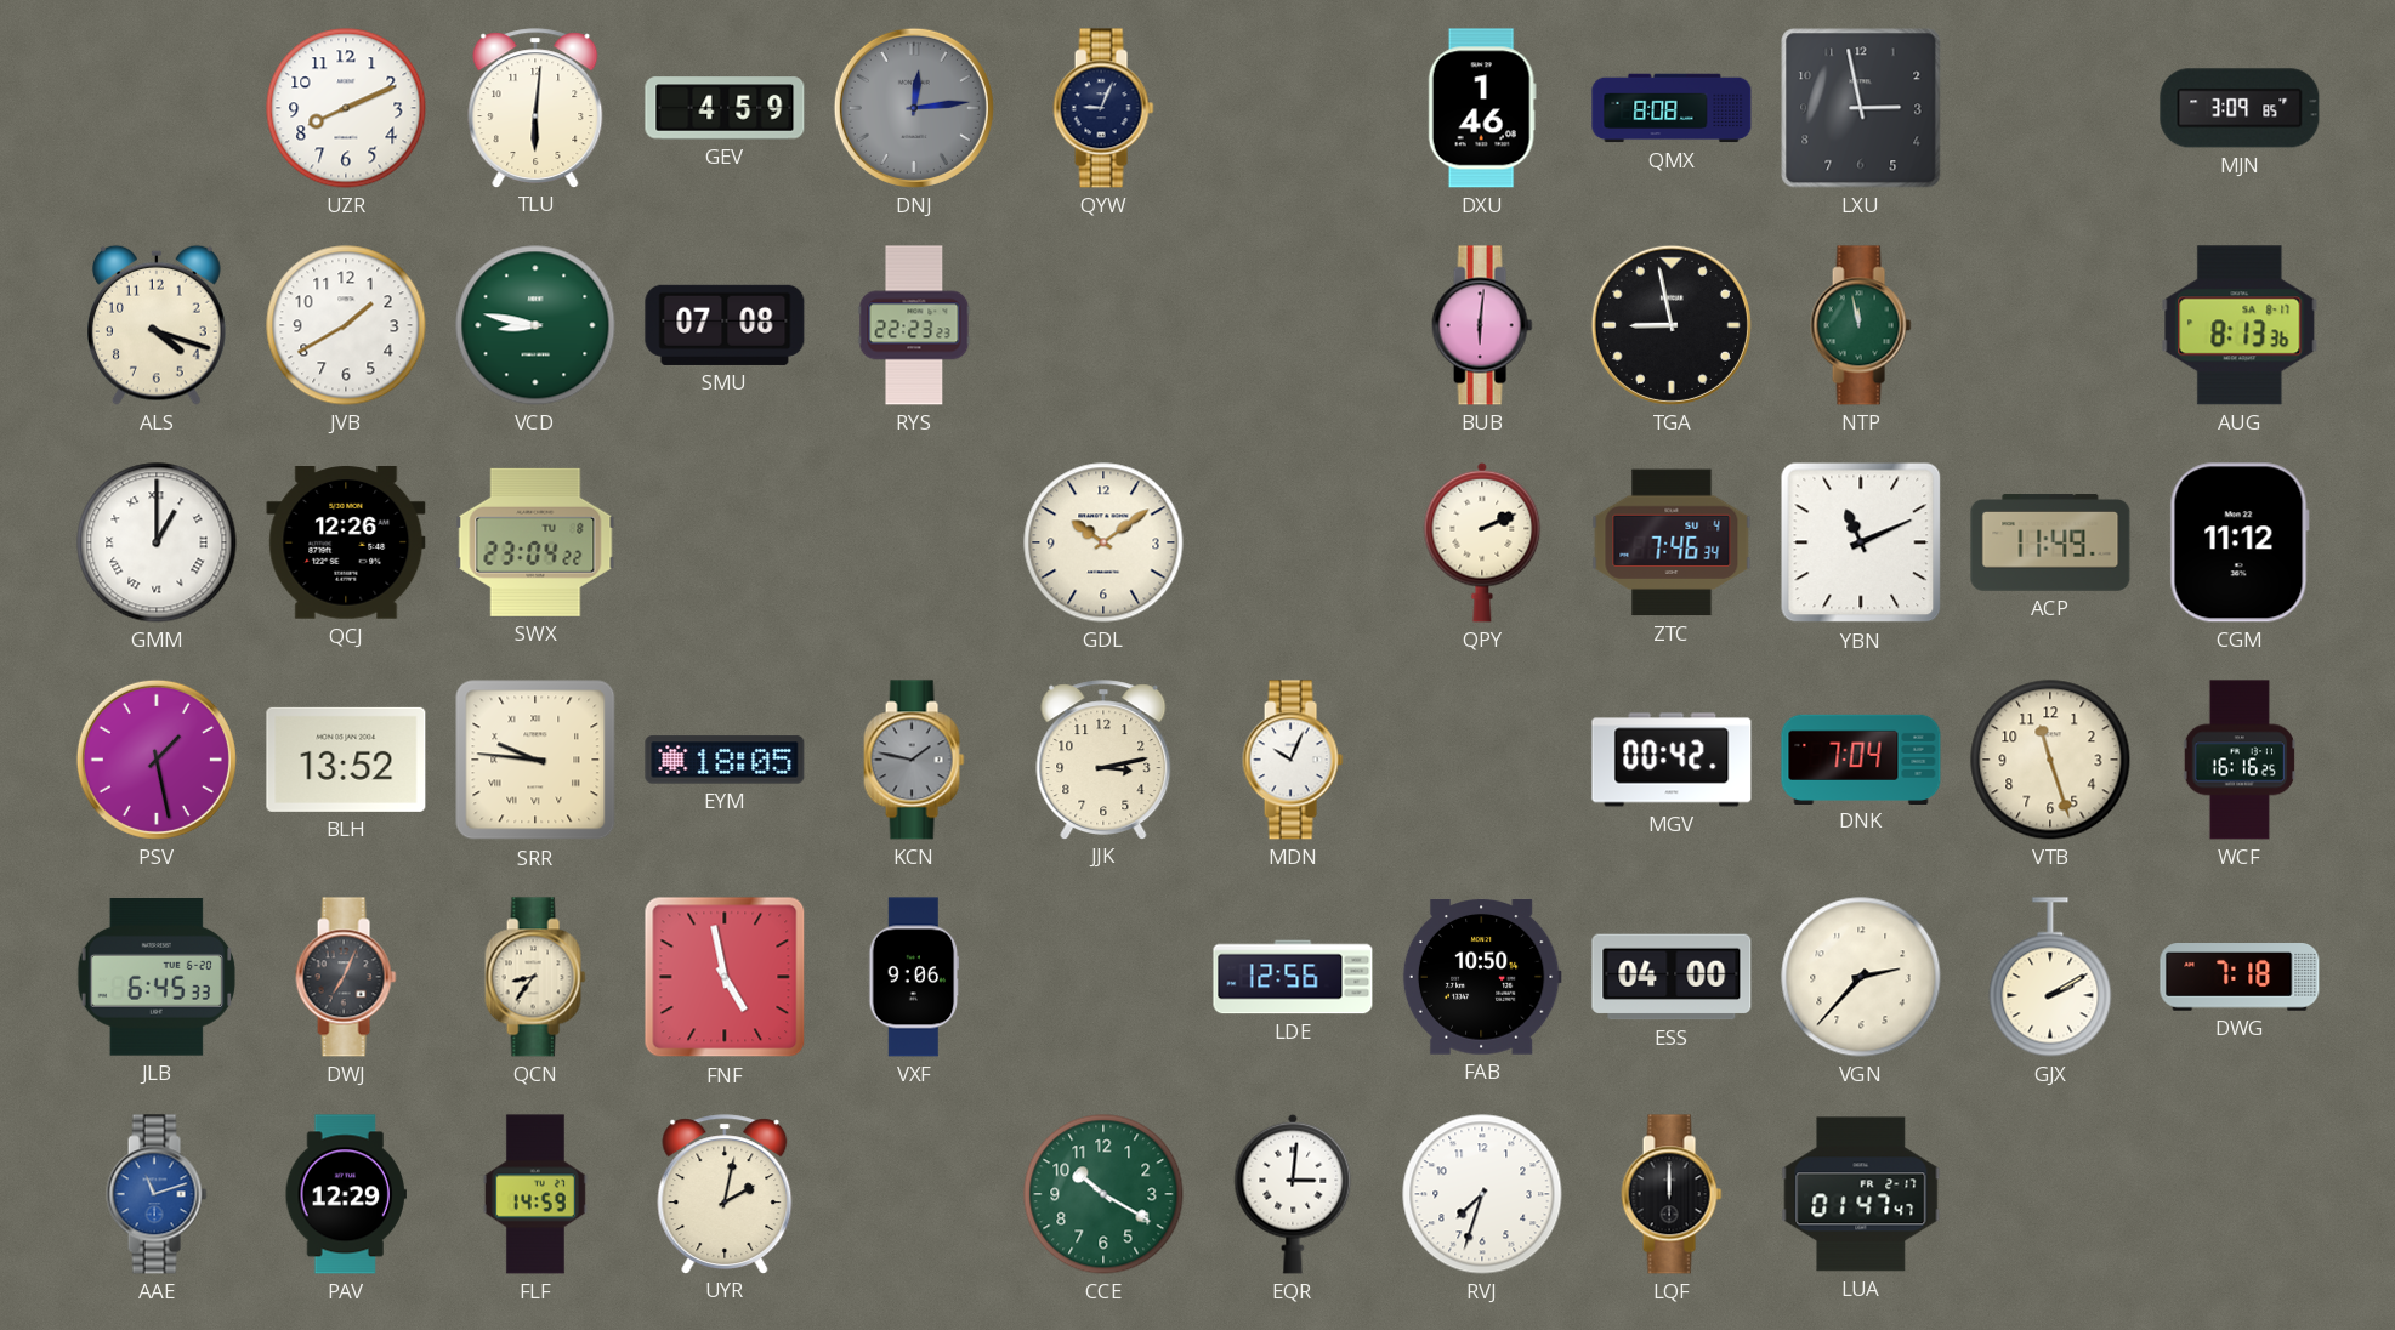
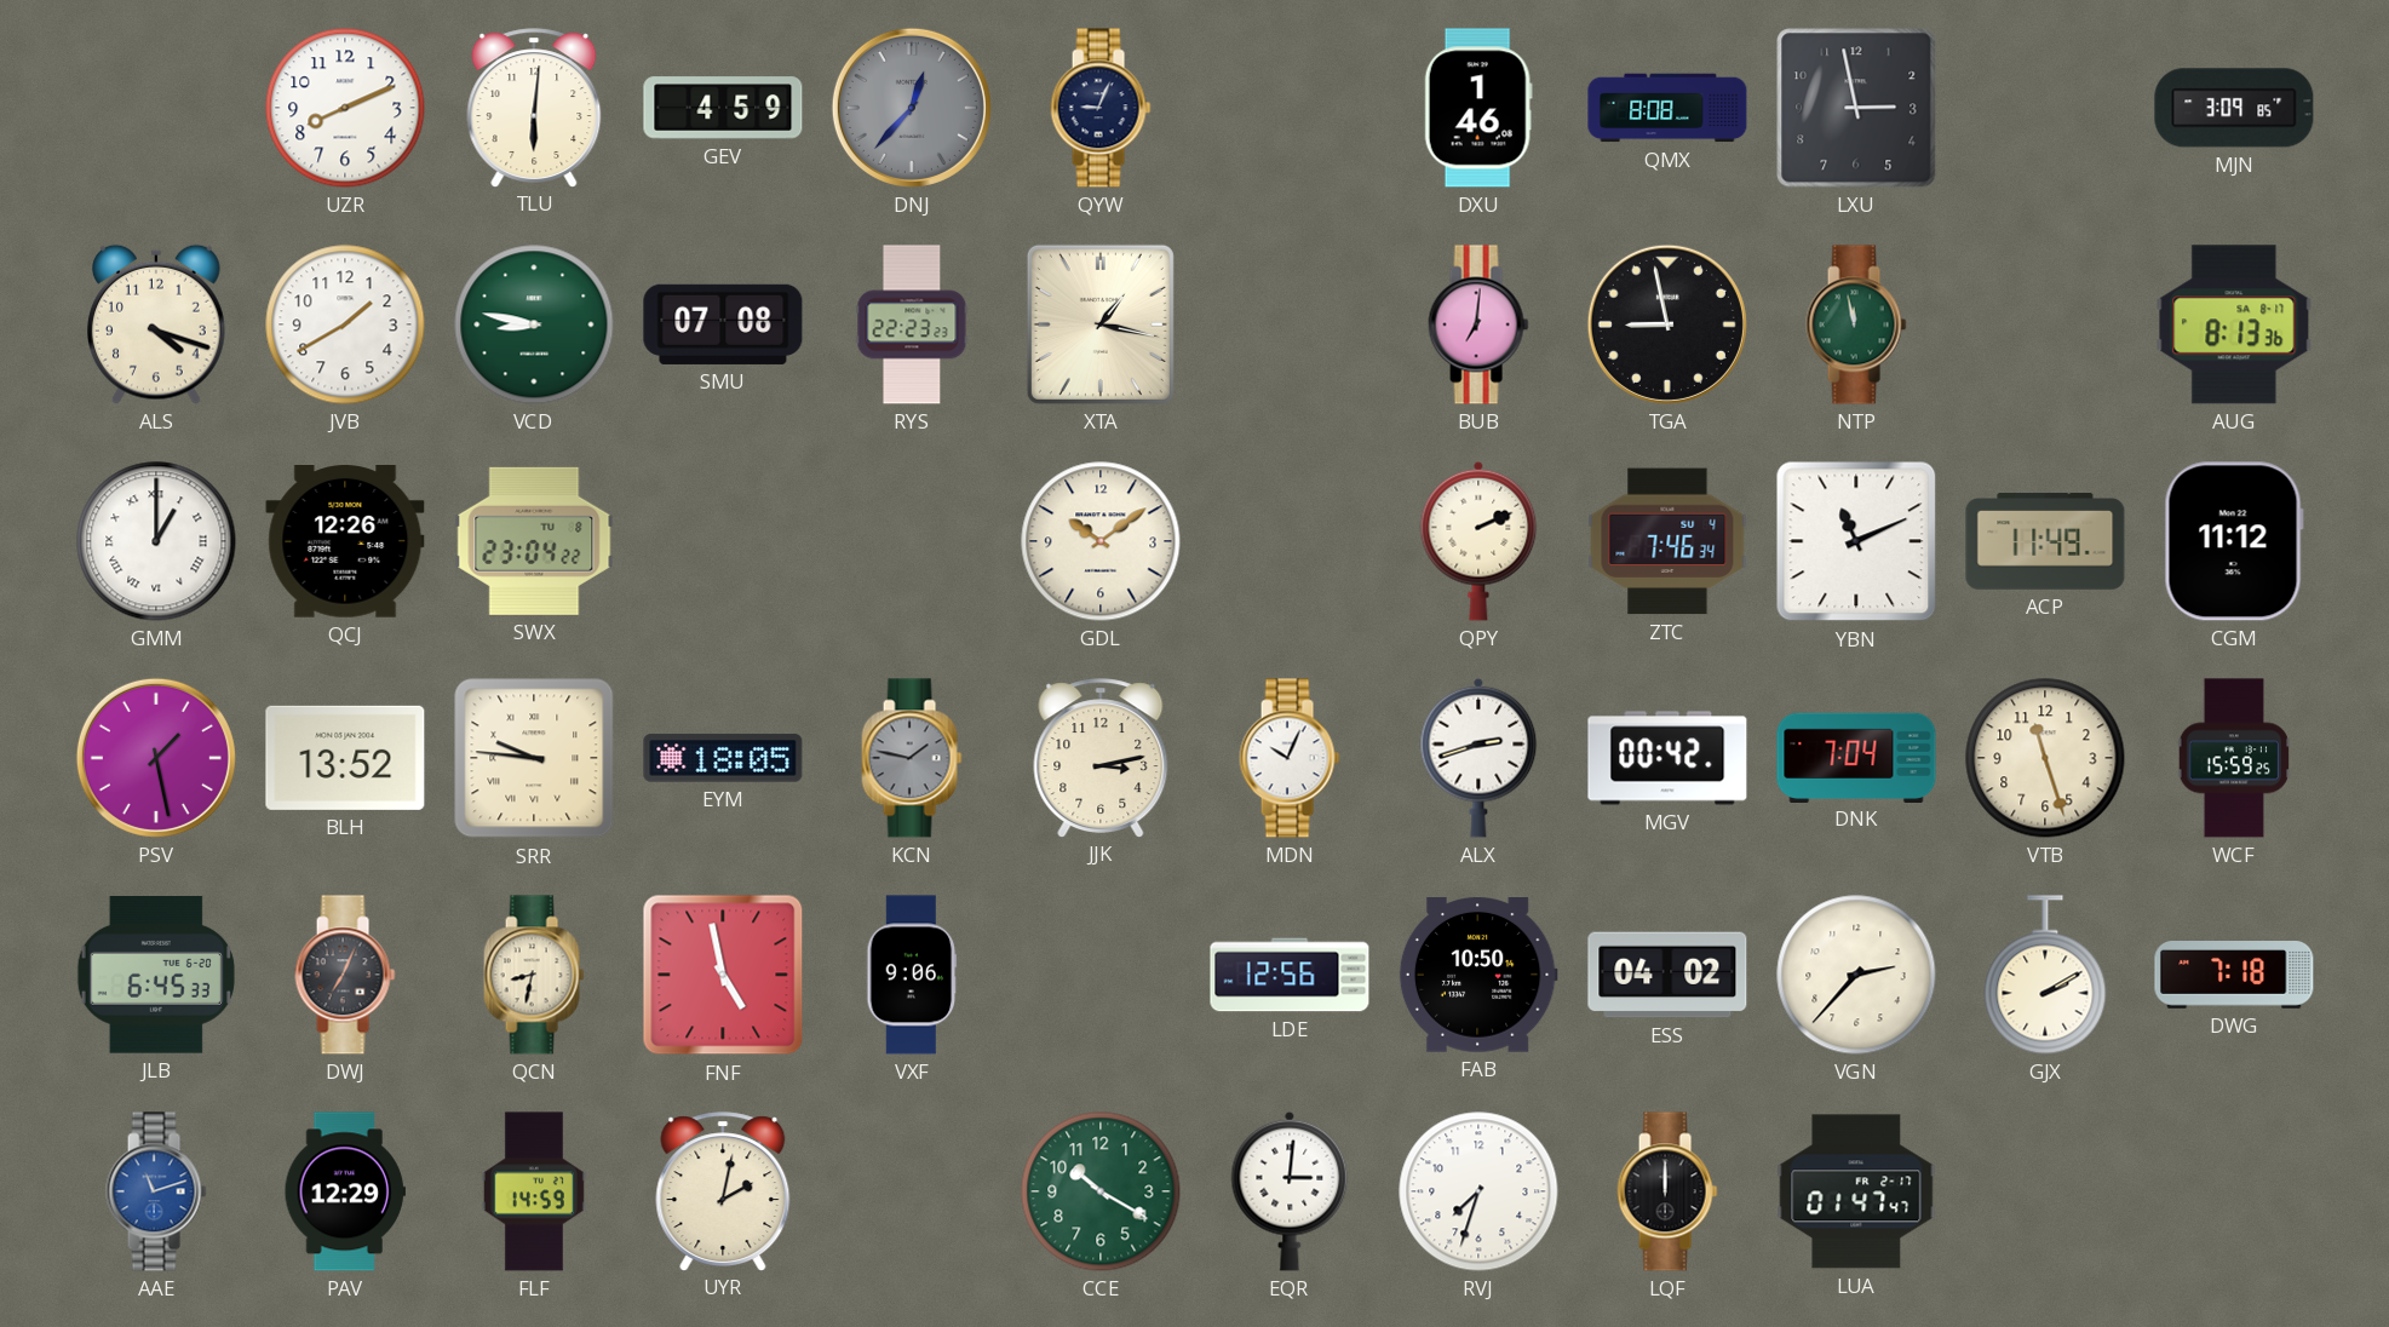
DNJ: 12:14 -> 12:37
XTA: none -> 1:17
BUB: 6:01 -> 7:01
ALX: none -> 2:42
WCF: 16:16 -> 15:59
QCN: 8:36 -> 8:32
ESS: 04:00 -> 04:02
